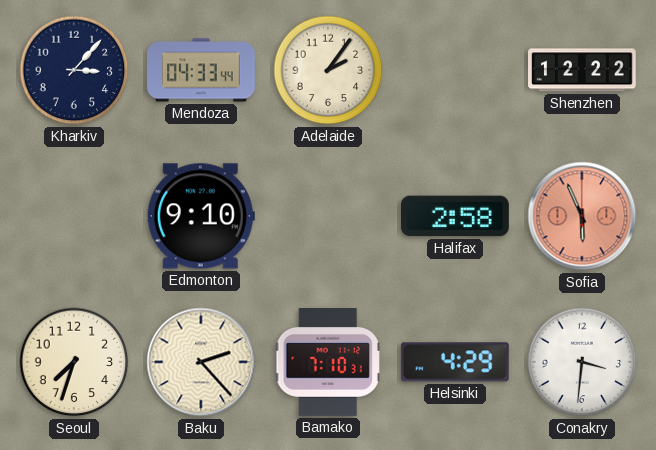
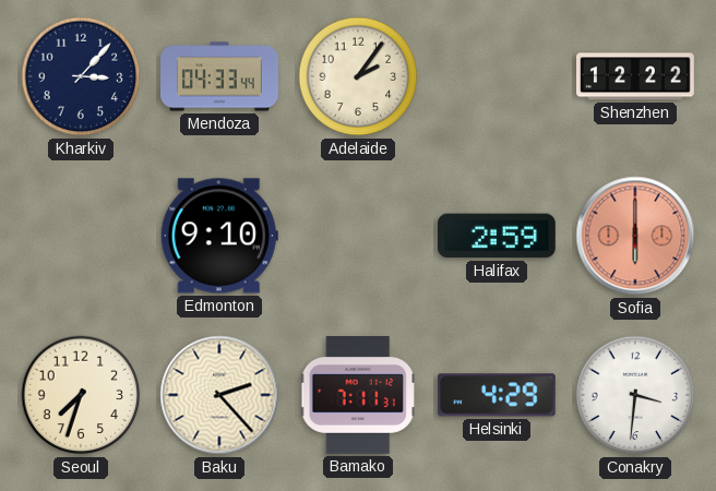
Halifax: 2:58 -> 2:59
Sofia: 5:56 -> 6:00
Bamako: 7:10 -> 7:11
